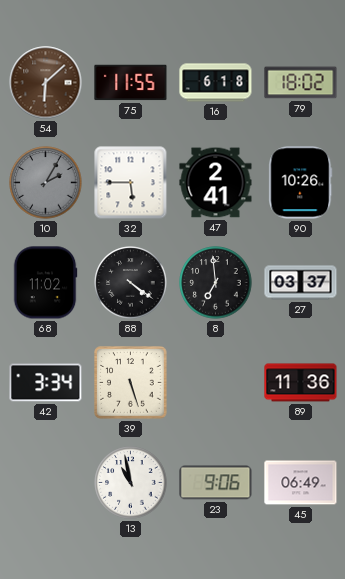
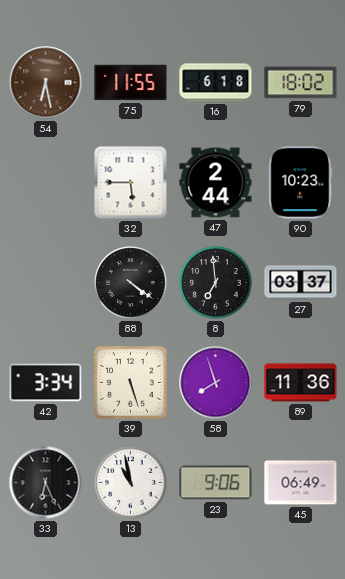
54: 6:08 -> 6:28
10: 2:05 -> none
47: 2:41 -> 2:44
90: 10:26 -> 10:23
68: 11:02 -> none
58: none -> 7:57
33: none -> 6:26
